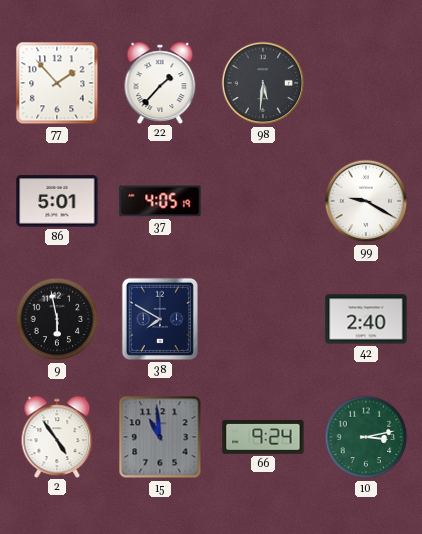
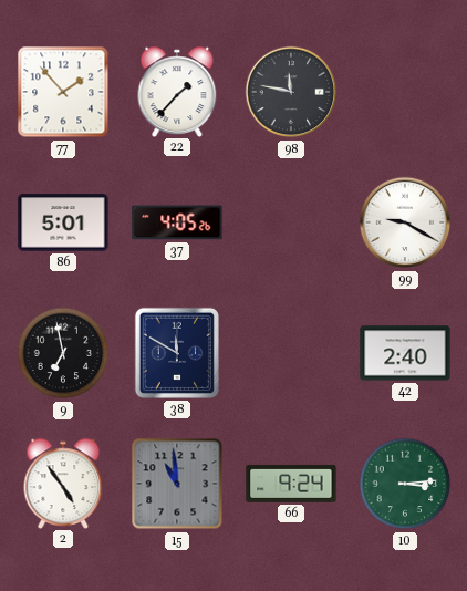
98: 5:31 -> 11:47
37: 4:05:19 -> 4:05:26
9: 5:58 -> 6:58
38: 7:50 -> 11:50
10: 3:13 -> 3:14
